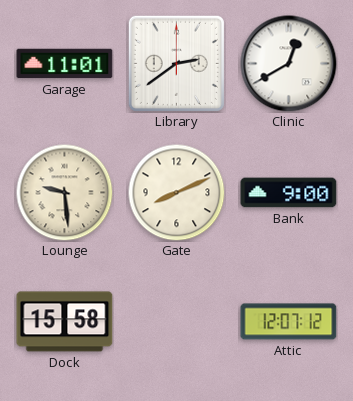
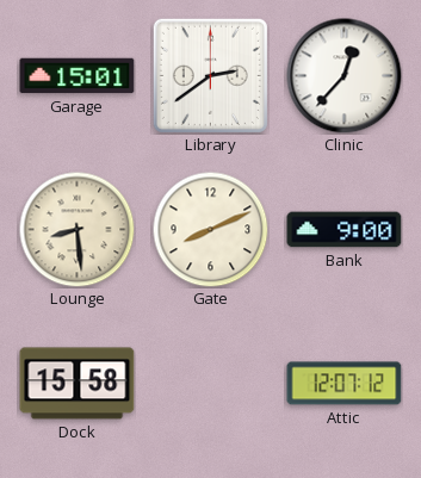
Garage: 11:01 -> 15:01
Clinic: 12:40 -> 12:37
Lounge: 9:29 -> 8:29
